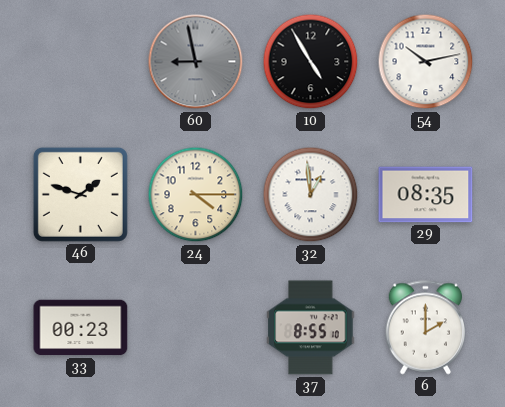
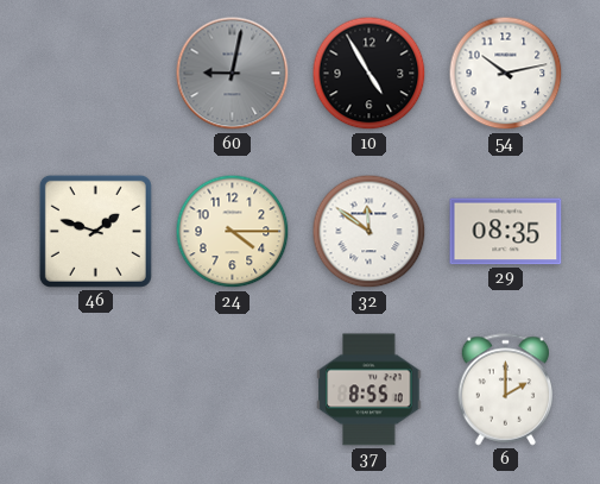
60: 8:58 -> 9:02
32: 12:59 -> 11:51
33: 00:23 -> none
